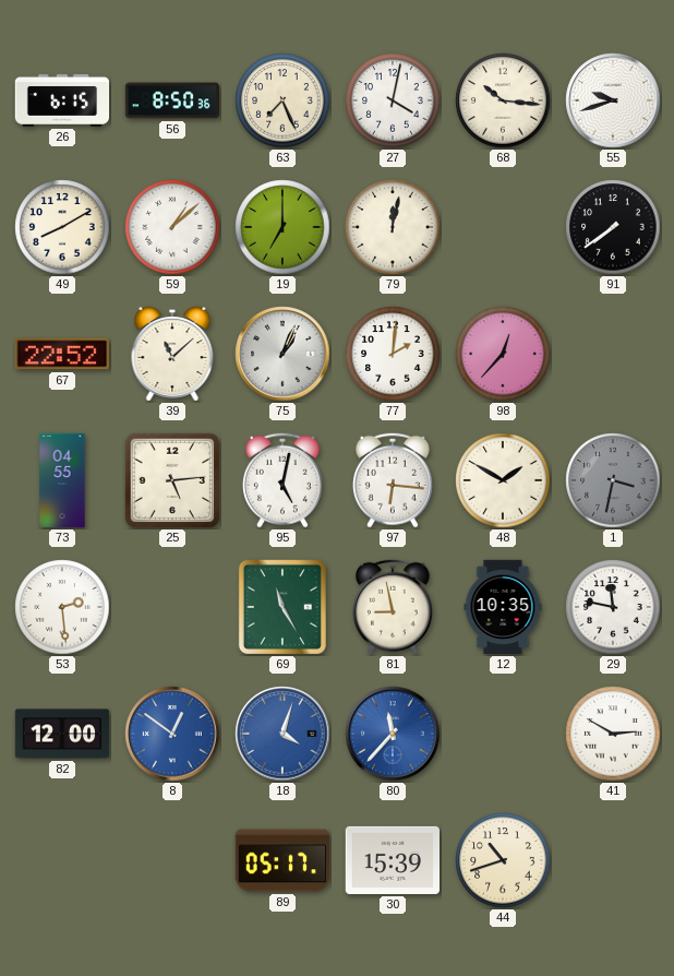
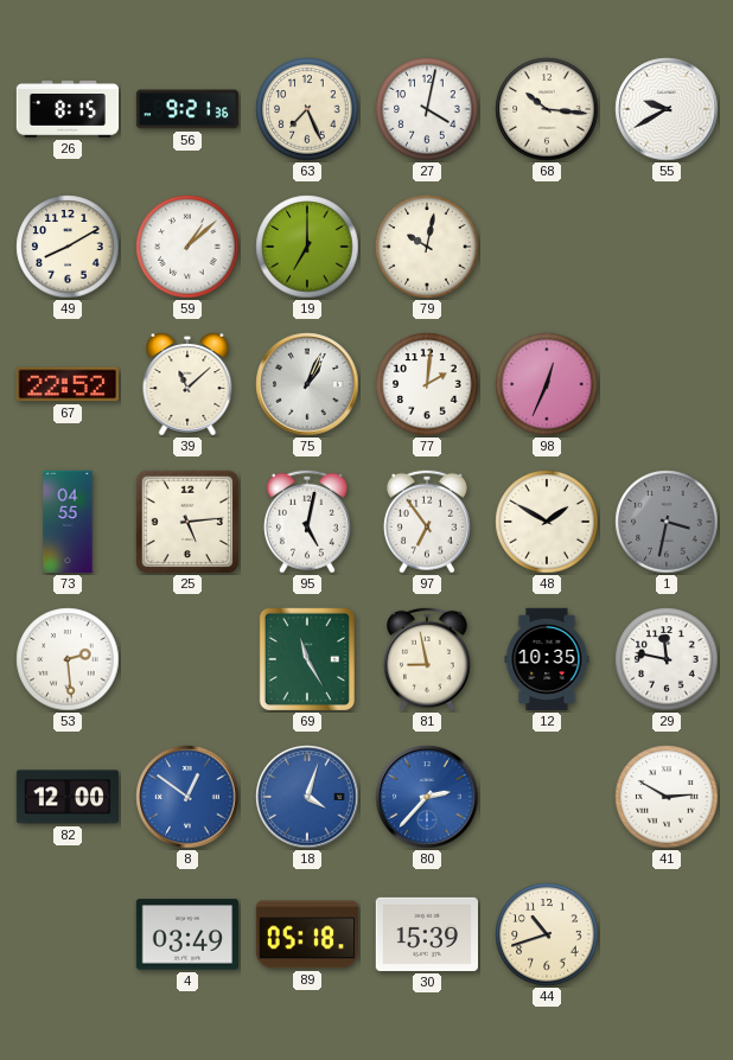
26: 6:15 -> 8:15
56: 8:50 -> 9:21
55: 9:42 -> 9:40
79: 12:02 -> 10:02
91: 7:39 -> none
98: 12:37 -> 12:34
97: 6:16 -> 6:54
80: 11:37 -> 2:37
4: none -> 03:49
89: 05:17 -> 05:18
